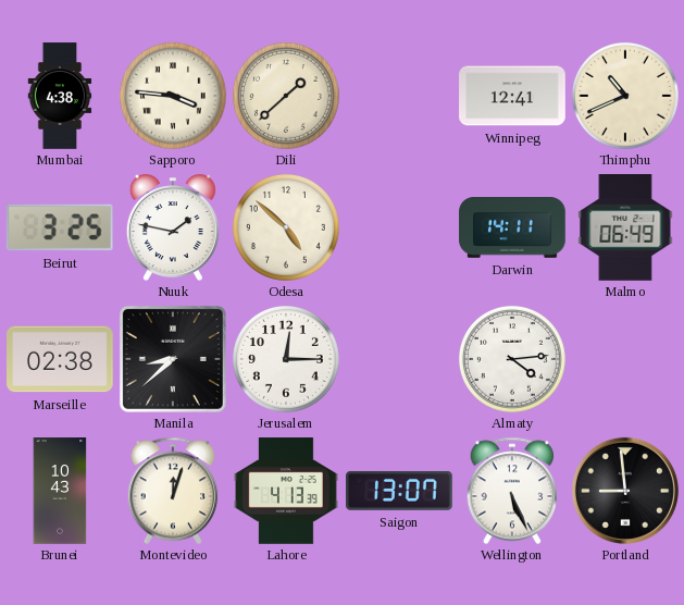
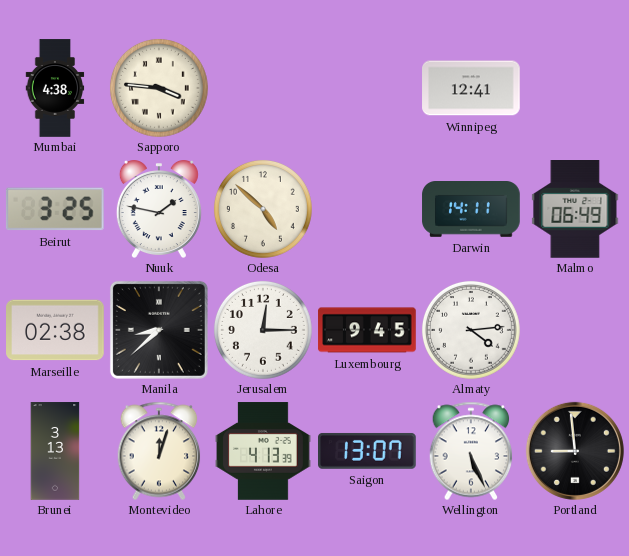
Dili: 1:38 -> none
Thimphu: 10:41 -> none
Luxembourg: none -> 9:45
Brunei: 10:43 -> 3:13
